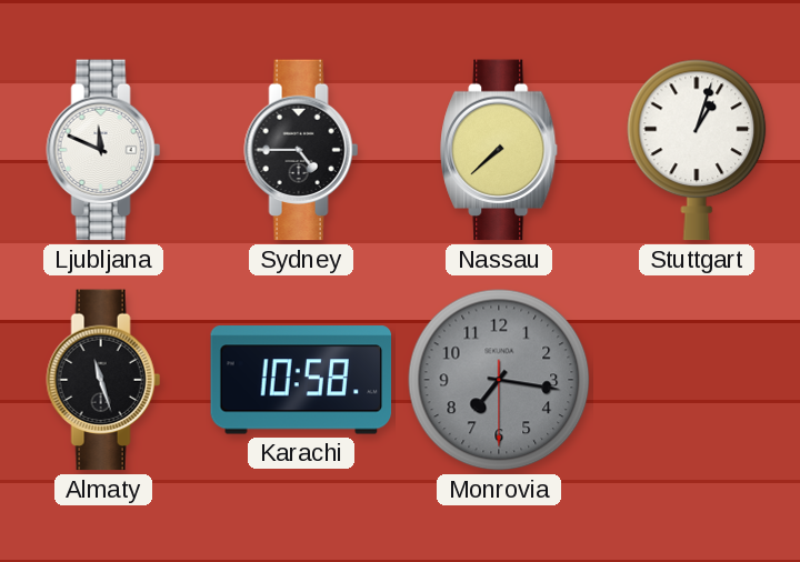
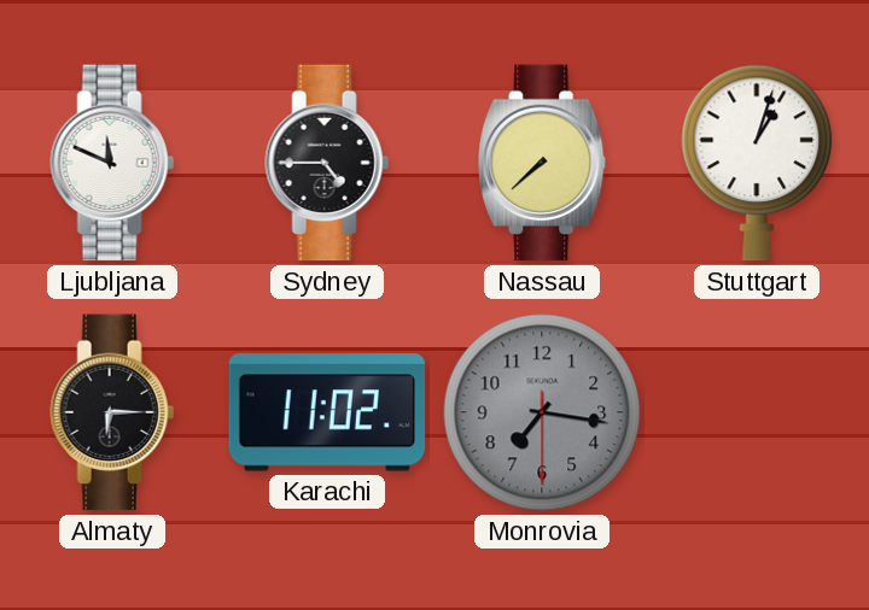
Almaty: 11:27 -> 6:15
Karachi: 10:58 -> 11:02
